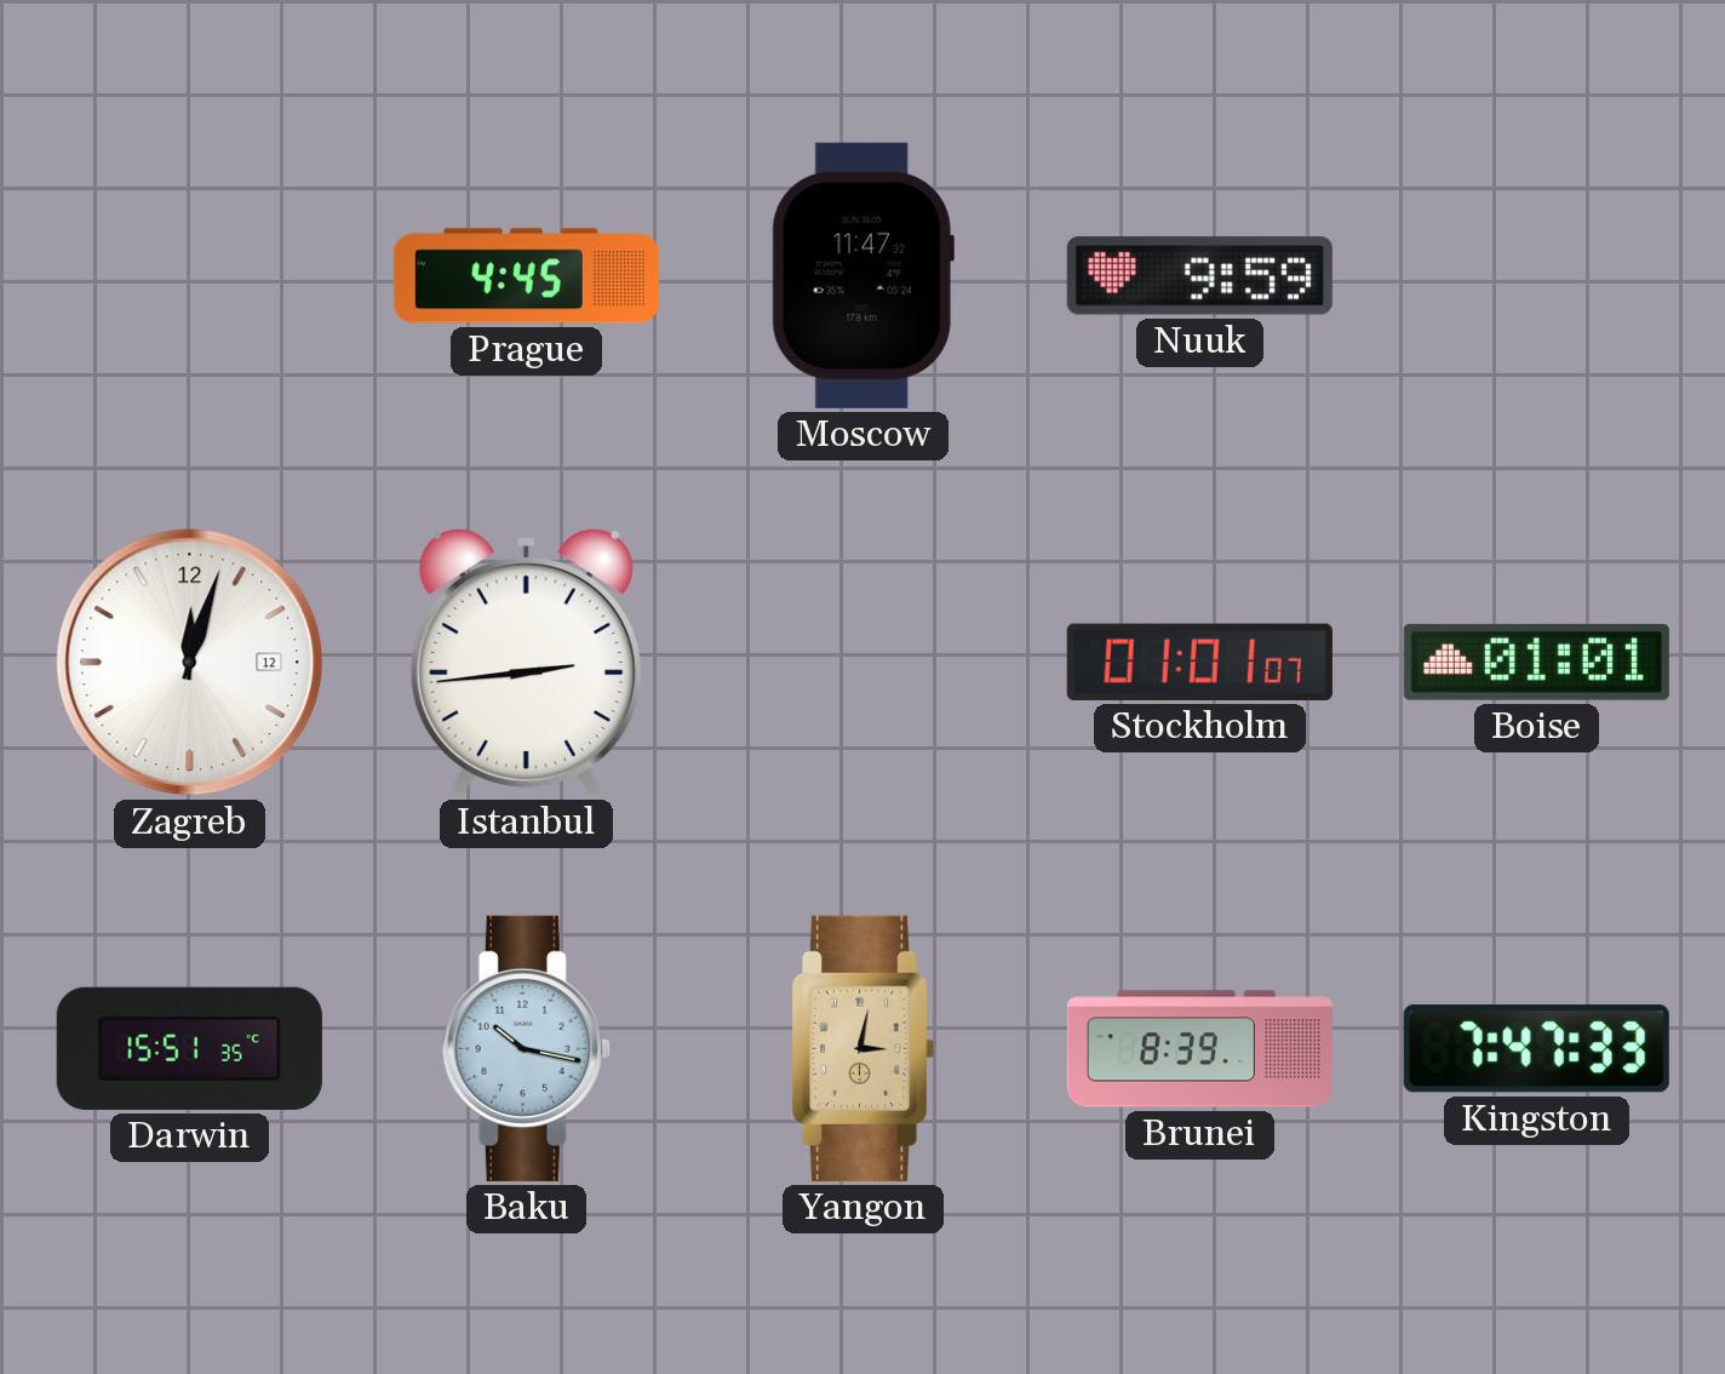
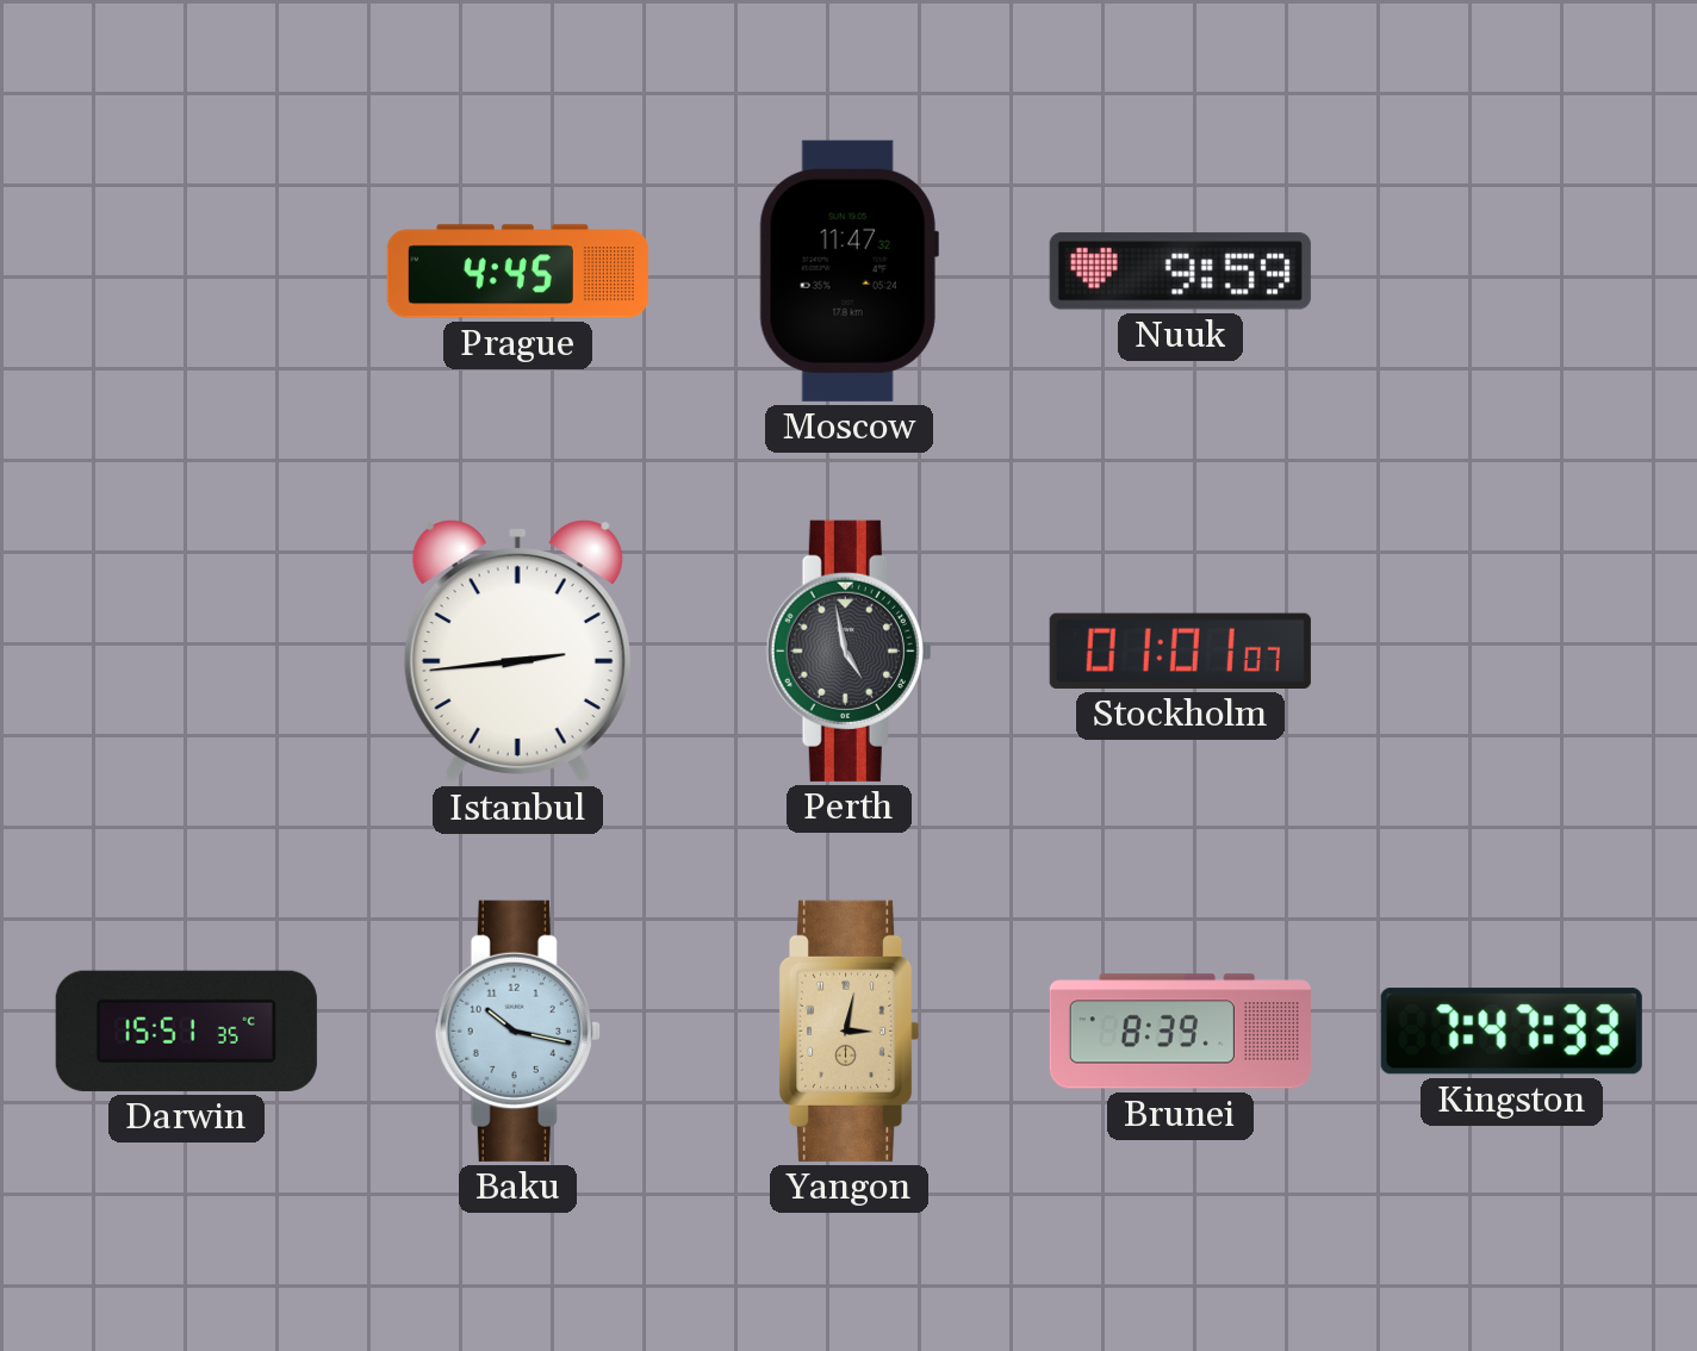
Zagreb: 12:03 -> none
Perth: none -> 4:58
Boise: 01:01 -> none
